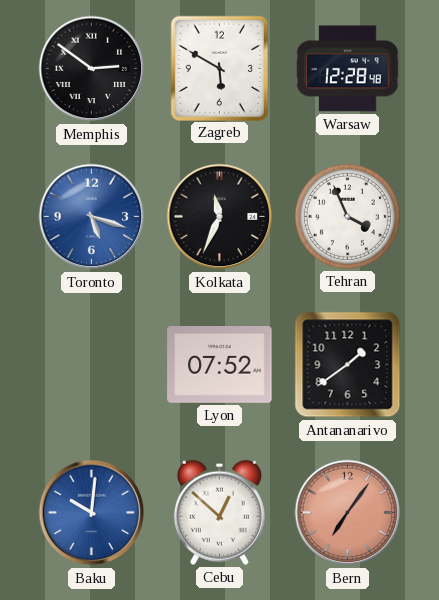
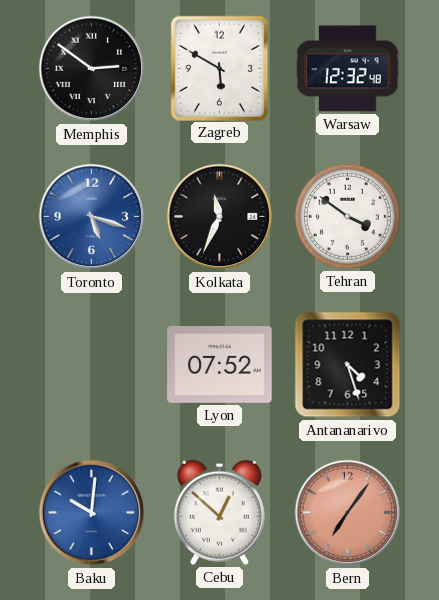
Warsaw: 12:28 -> 12:32
Tehran: 3:56 -> 3:51
Antananarivo: 1:39 -> 4:27
